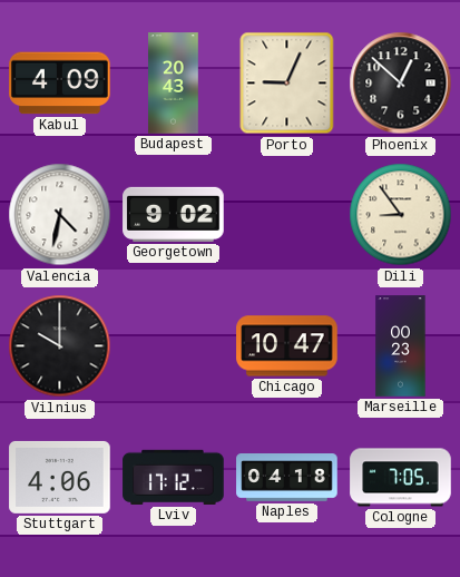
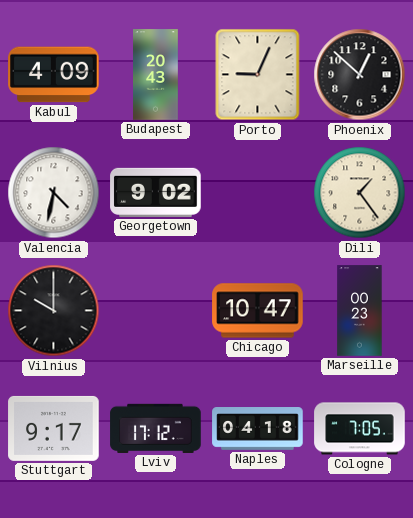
Dili: 8:54 -> 1:24
Stuttgart: 4:06 -> 9:17
